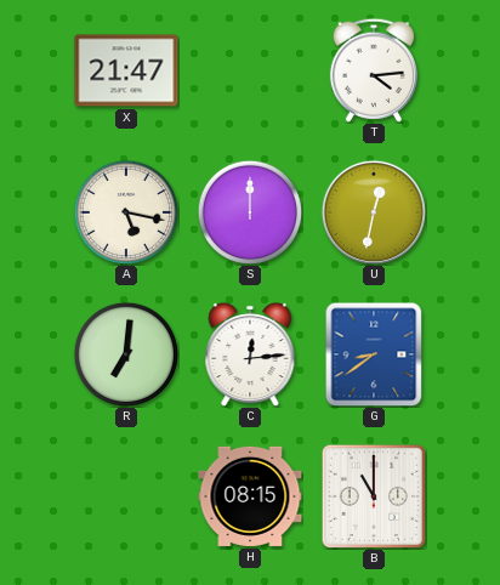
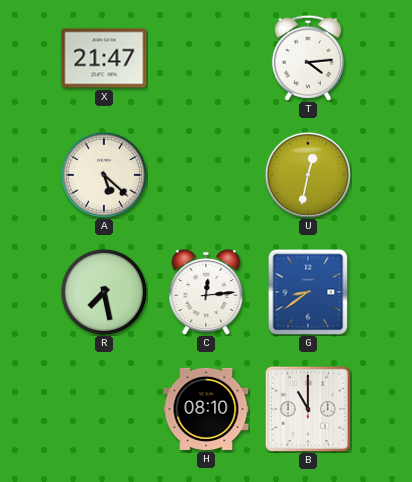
A: 5:17 -> 5:22
S: 12:00 -> none
R: 7:01 -> 7:28
H: 08:15 -> 08:10
